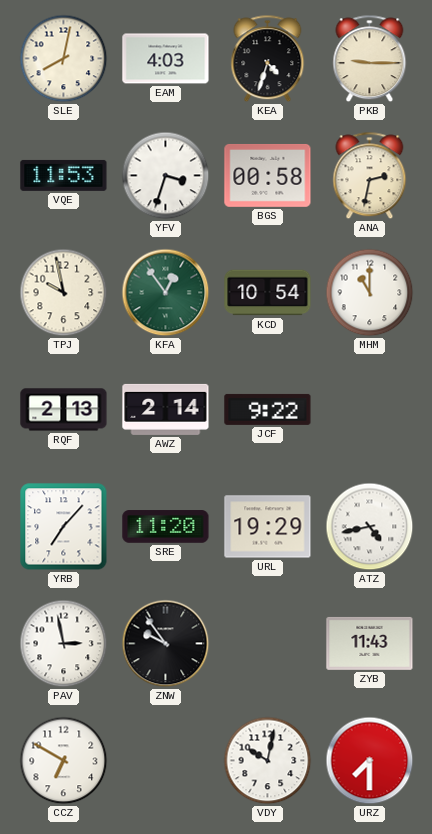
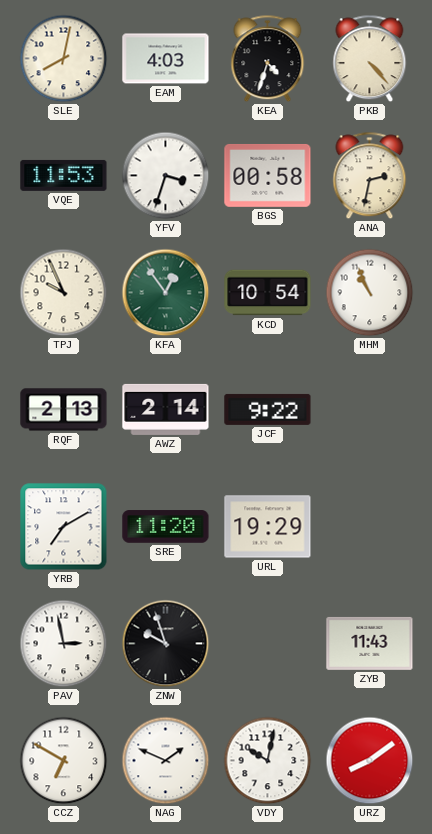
PKB: 9:15 -> 4:23
TPJ: 9:58 -> 9:56
MHM: 11:00 -> 10:56
YRB: 7:07 -> 7:10
ATZ: 4:43 -> none
ZNW: 9:54 -> 9:57
NAG: none -> 1:49
URZ: 7:30 -> 8:09
